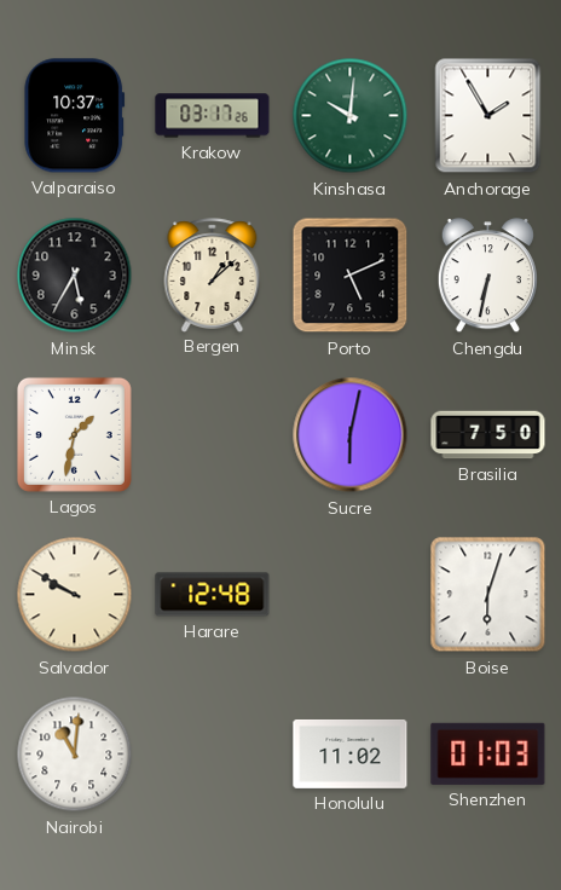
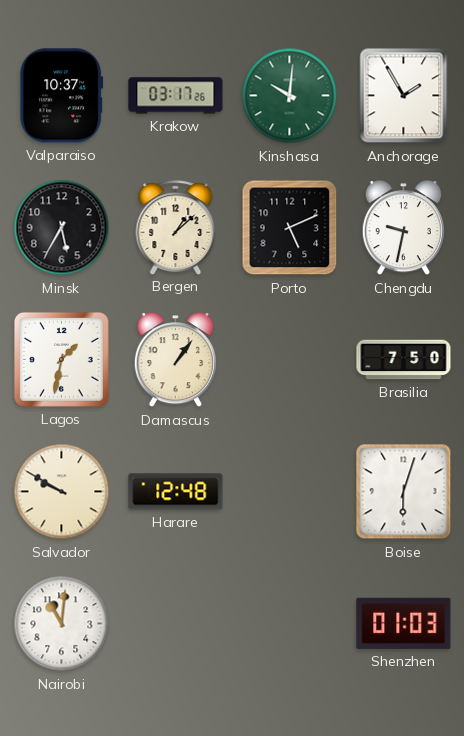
Chengdu: 6:32 -> 9:32
Damascus: none -> 1:06
Sucre: 6:02 -> none
Honolulu: 11:02 -> none
